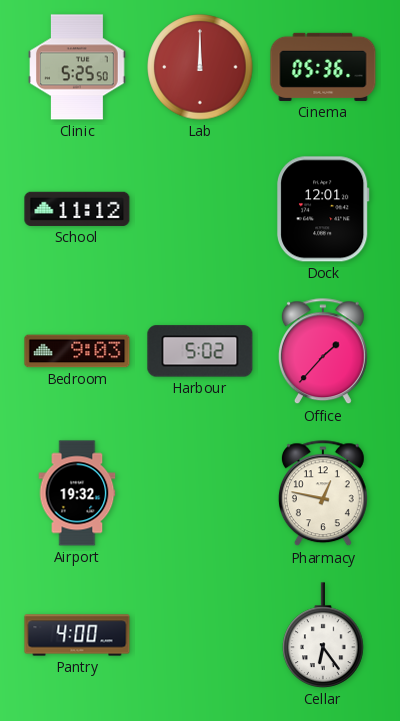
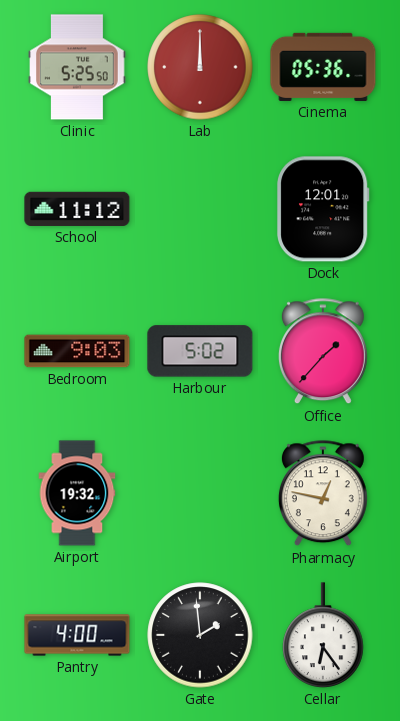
Gate: none -> 1:59
